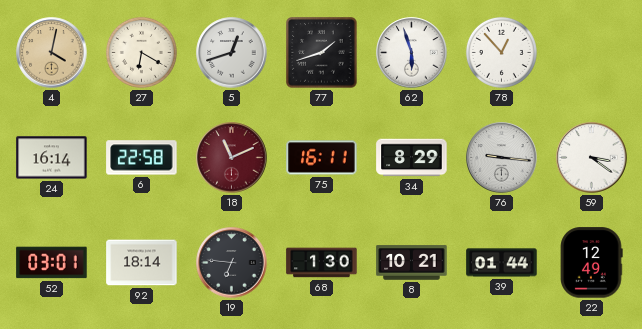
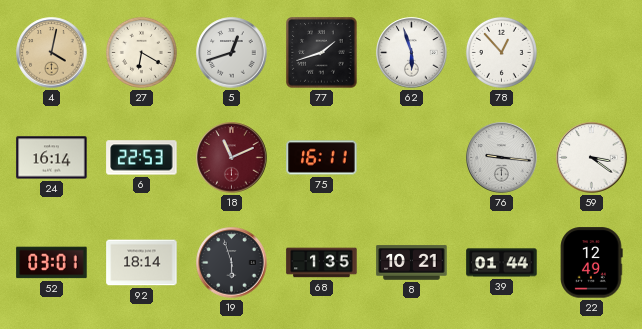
6: 22:58 -> 22:53
34: 8:29 -> none
19: 6:46 -> 5:57
68: 1:30 -> 1:35
